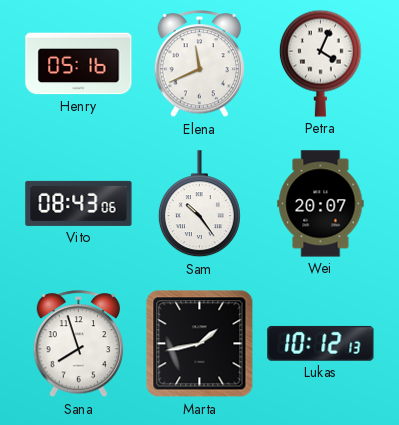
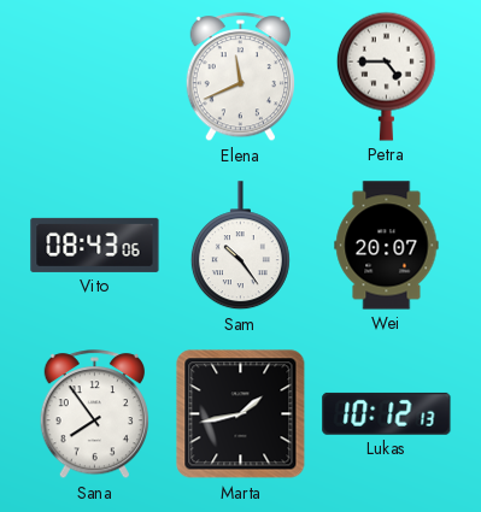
Henry: 05:16 -> none
Petra: 4:04 -> 4:45
Sana: 7:57 -> 7:54
